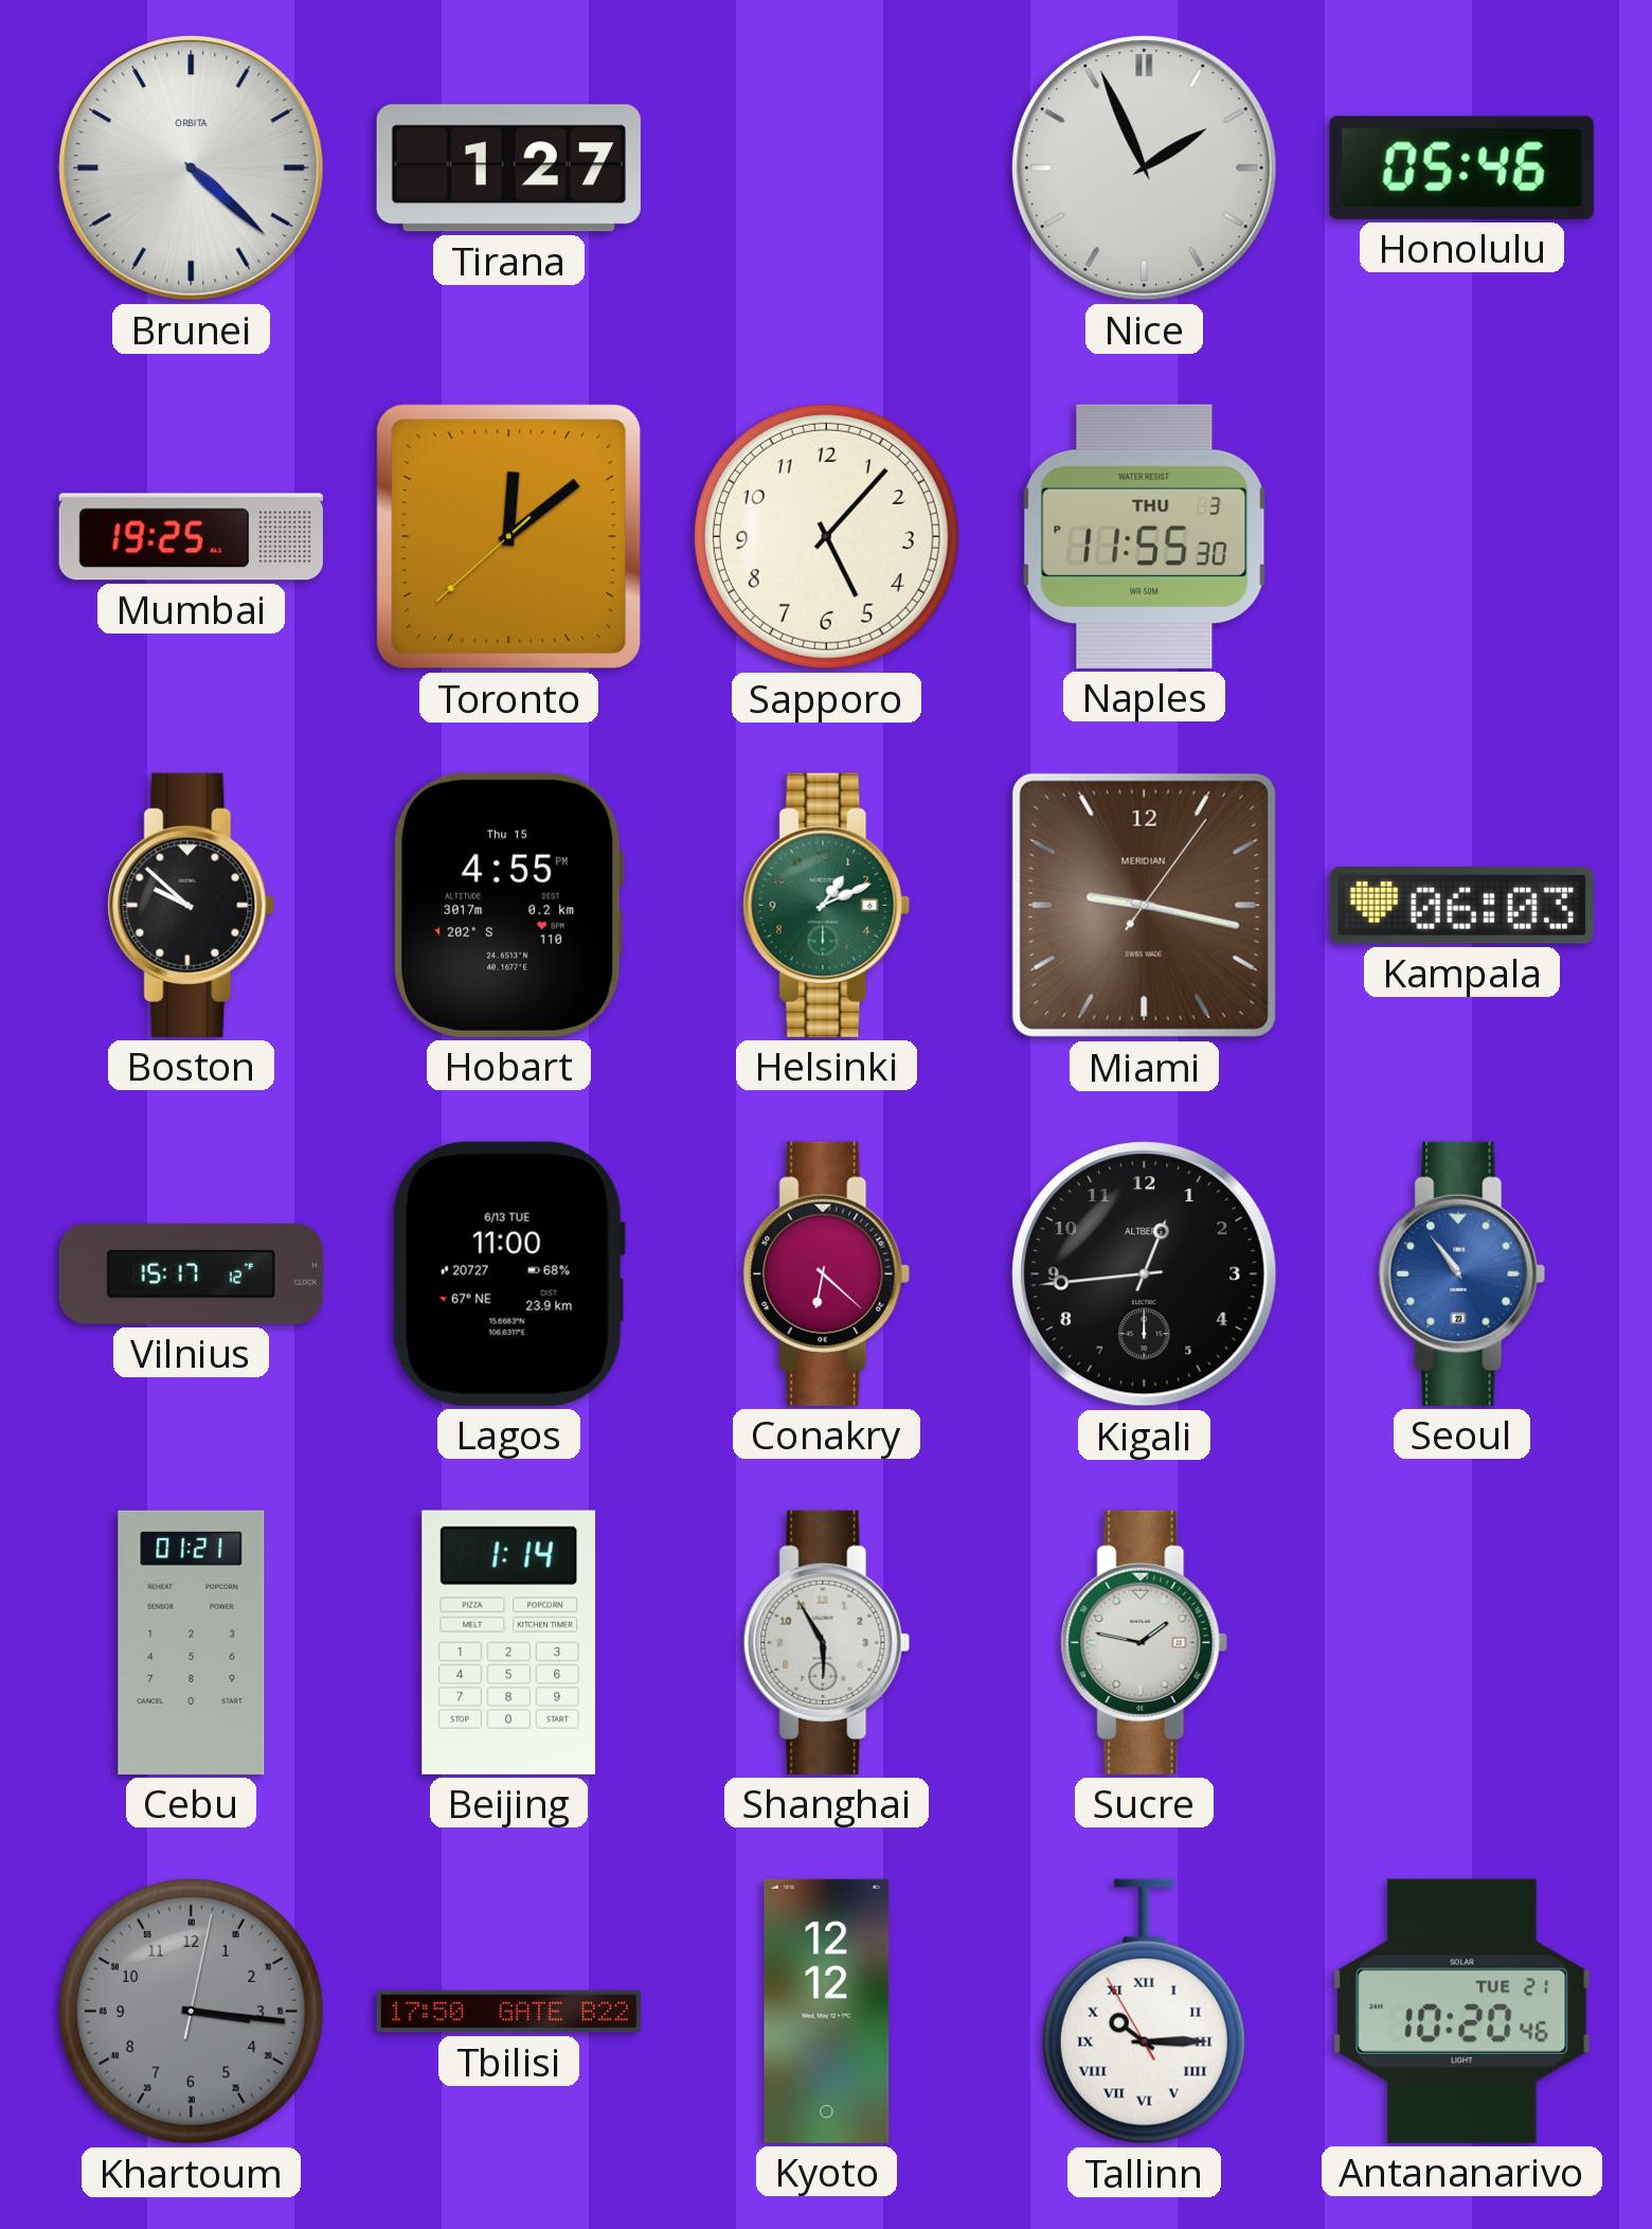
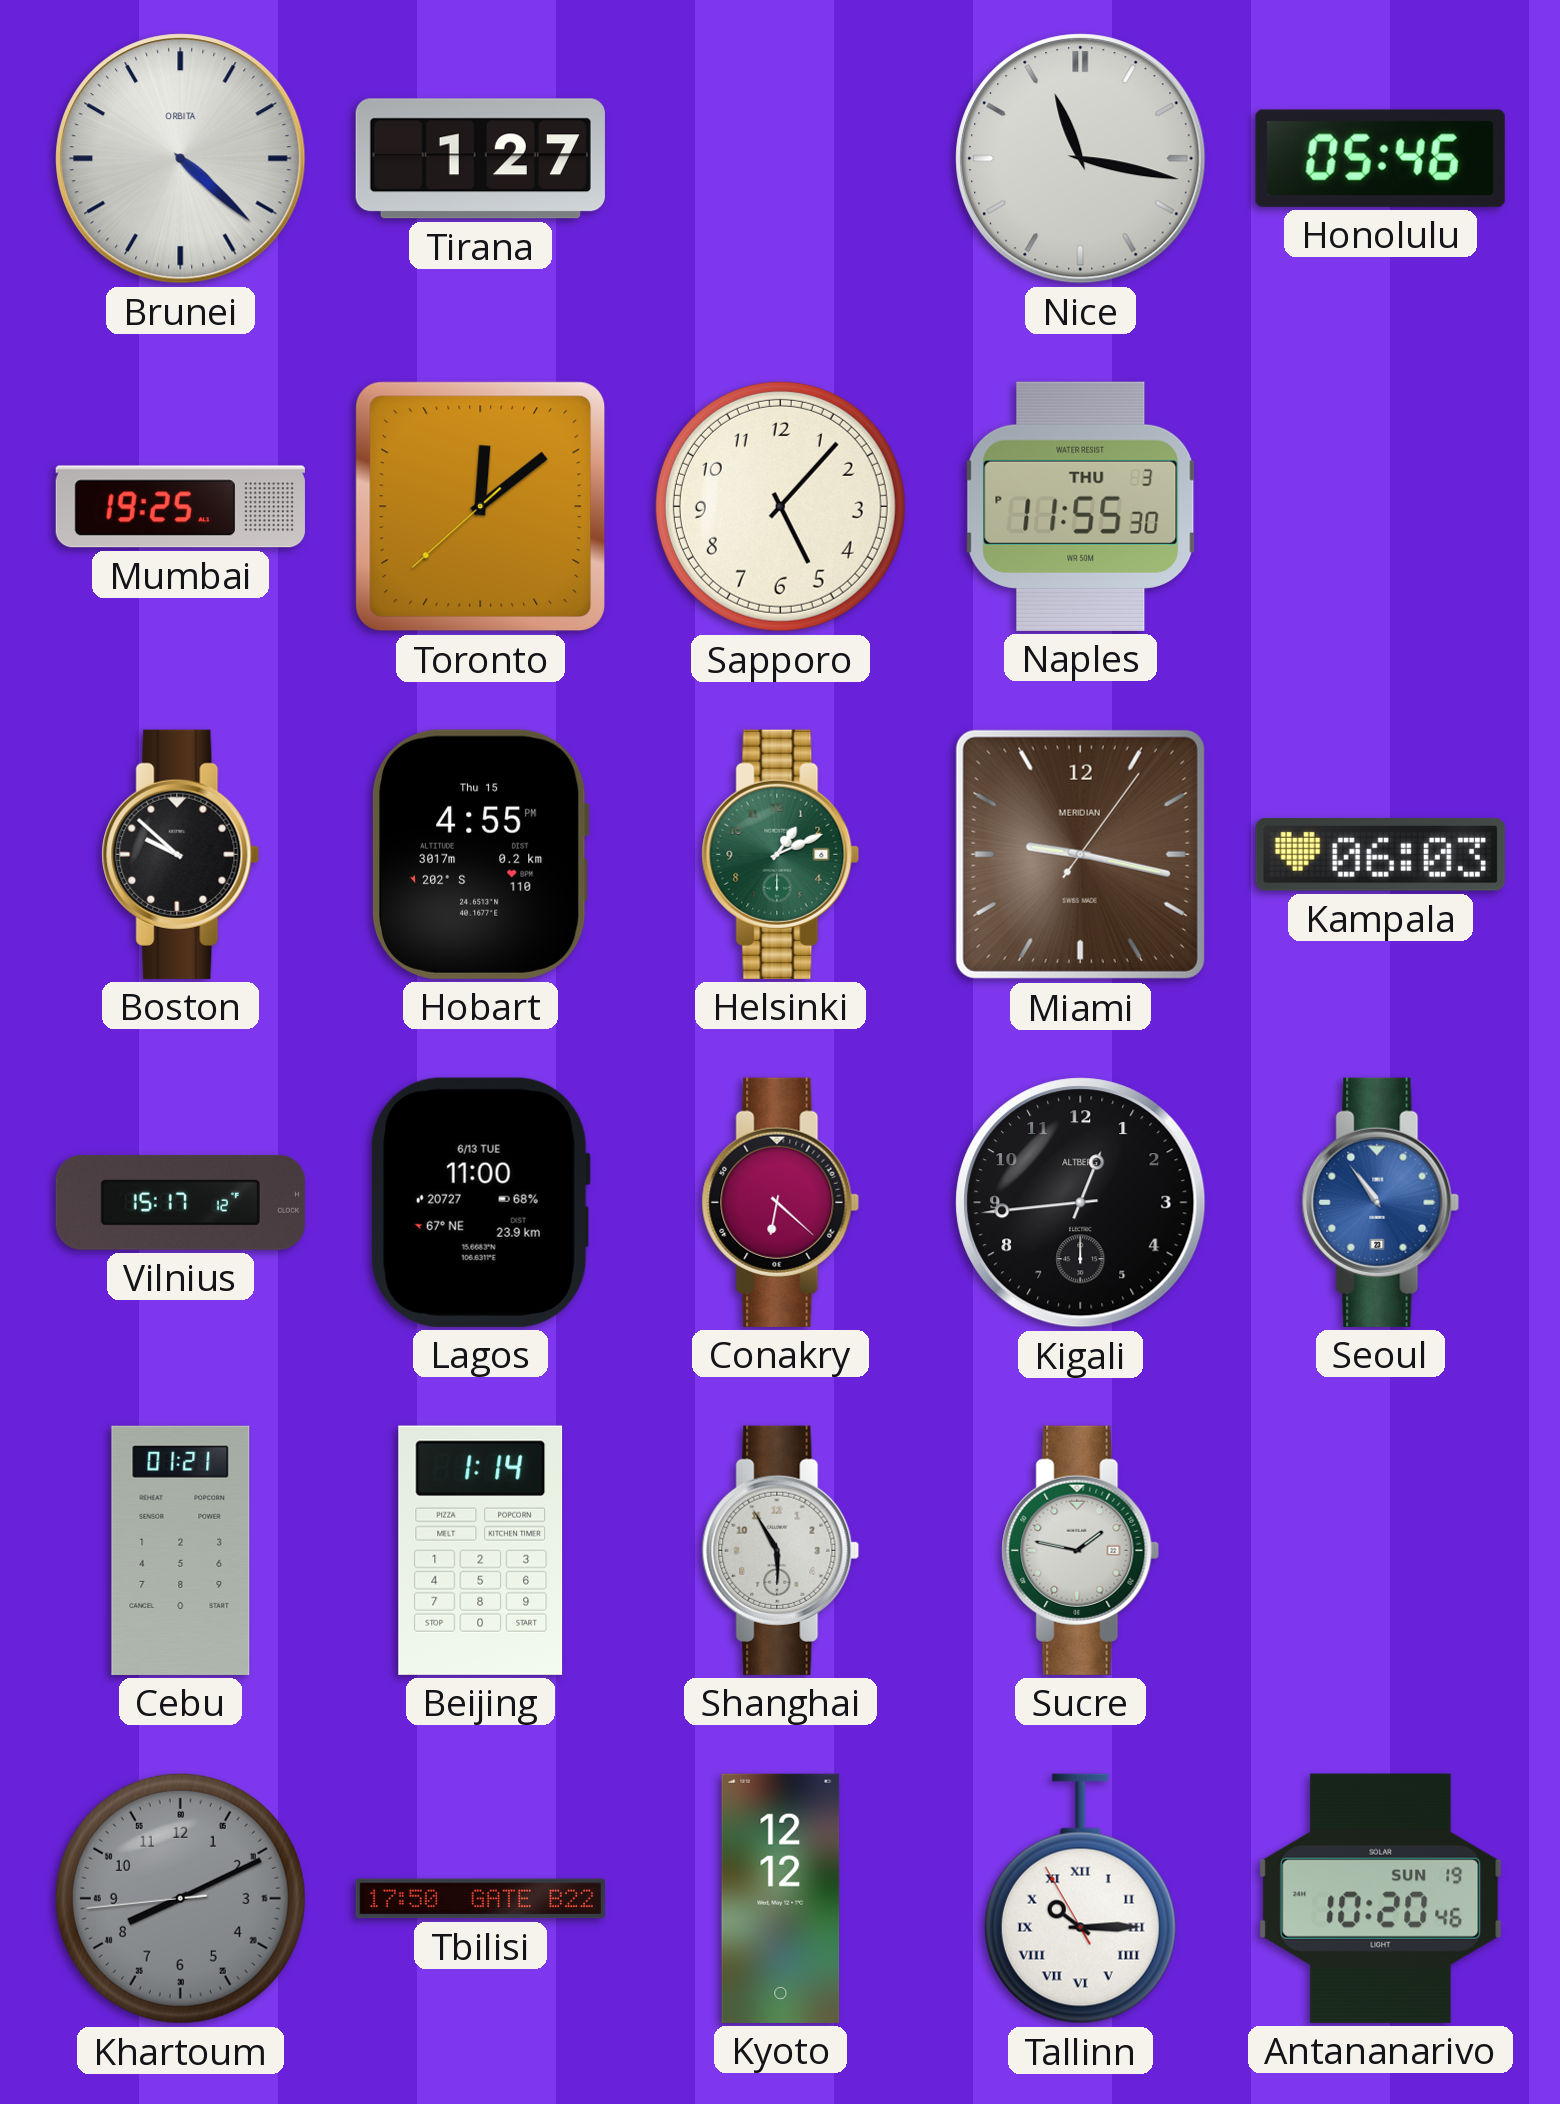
Nice: 1:56 -> 11:17
Khartoum: 3:16 -> 8:10
Antananarivo date: TUE 21 -> SUN 19
